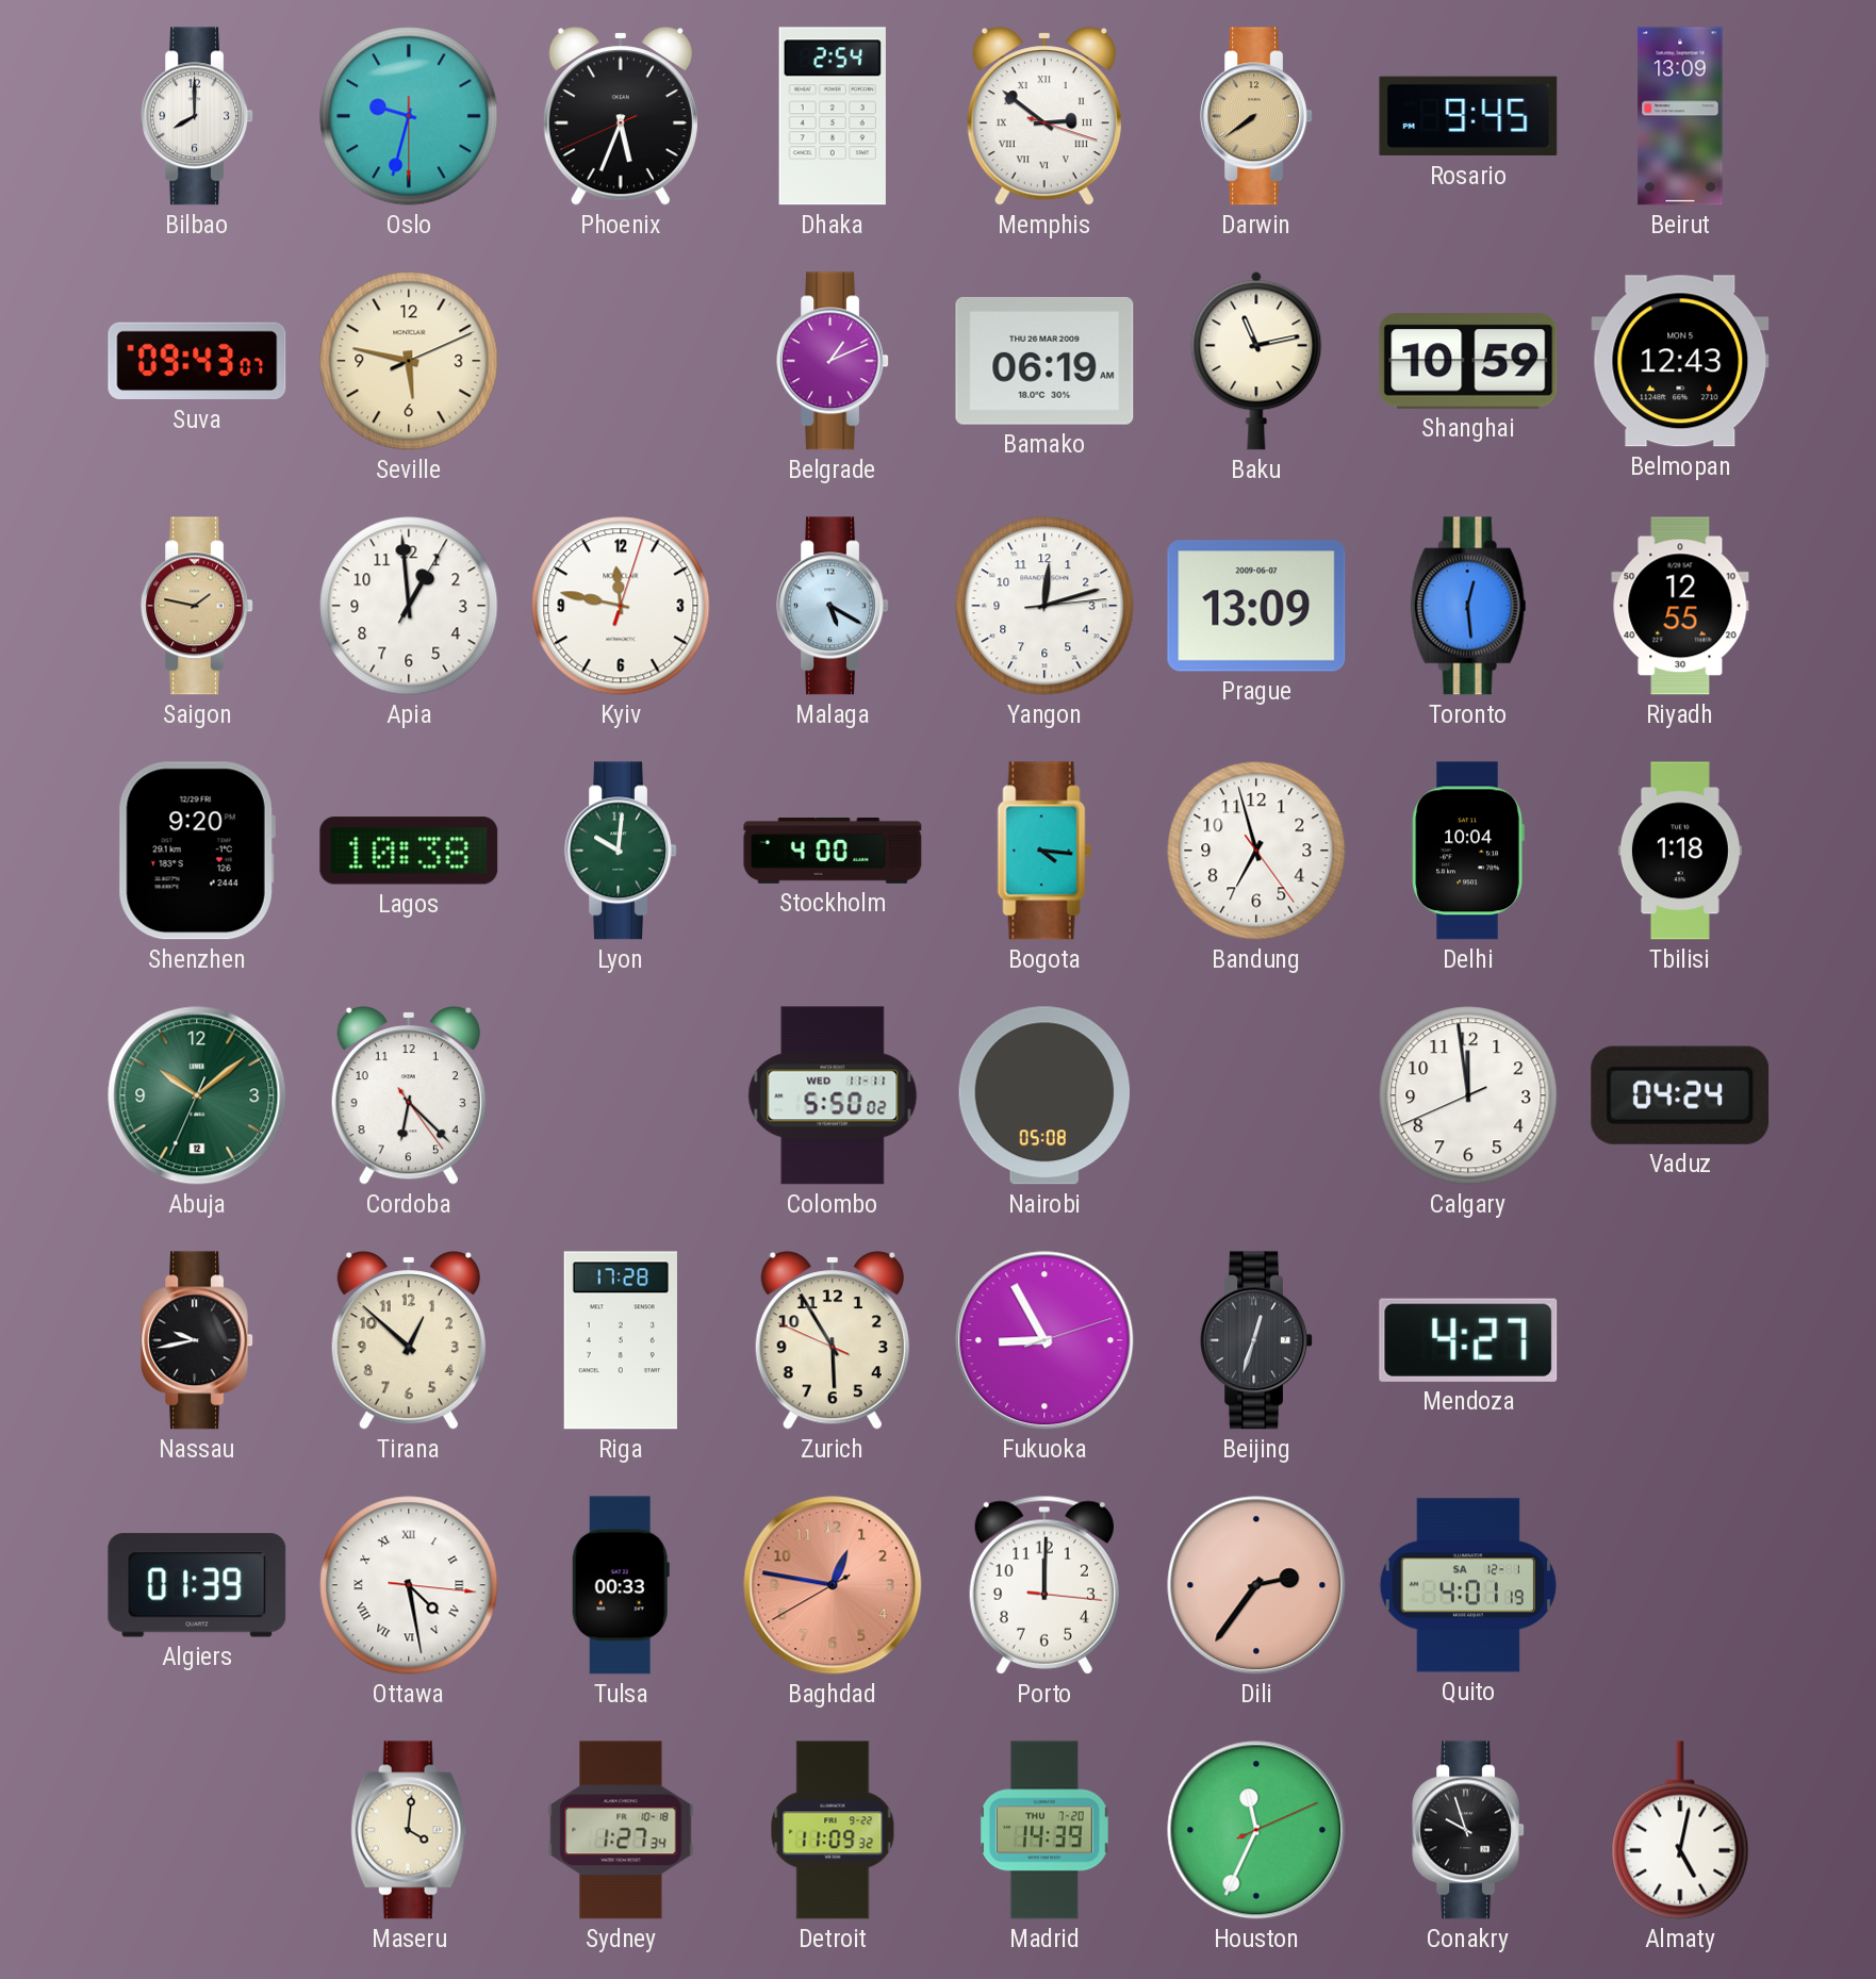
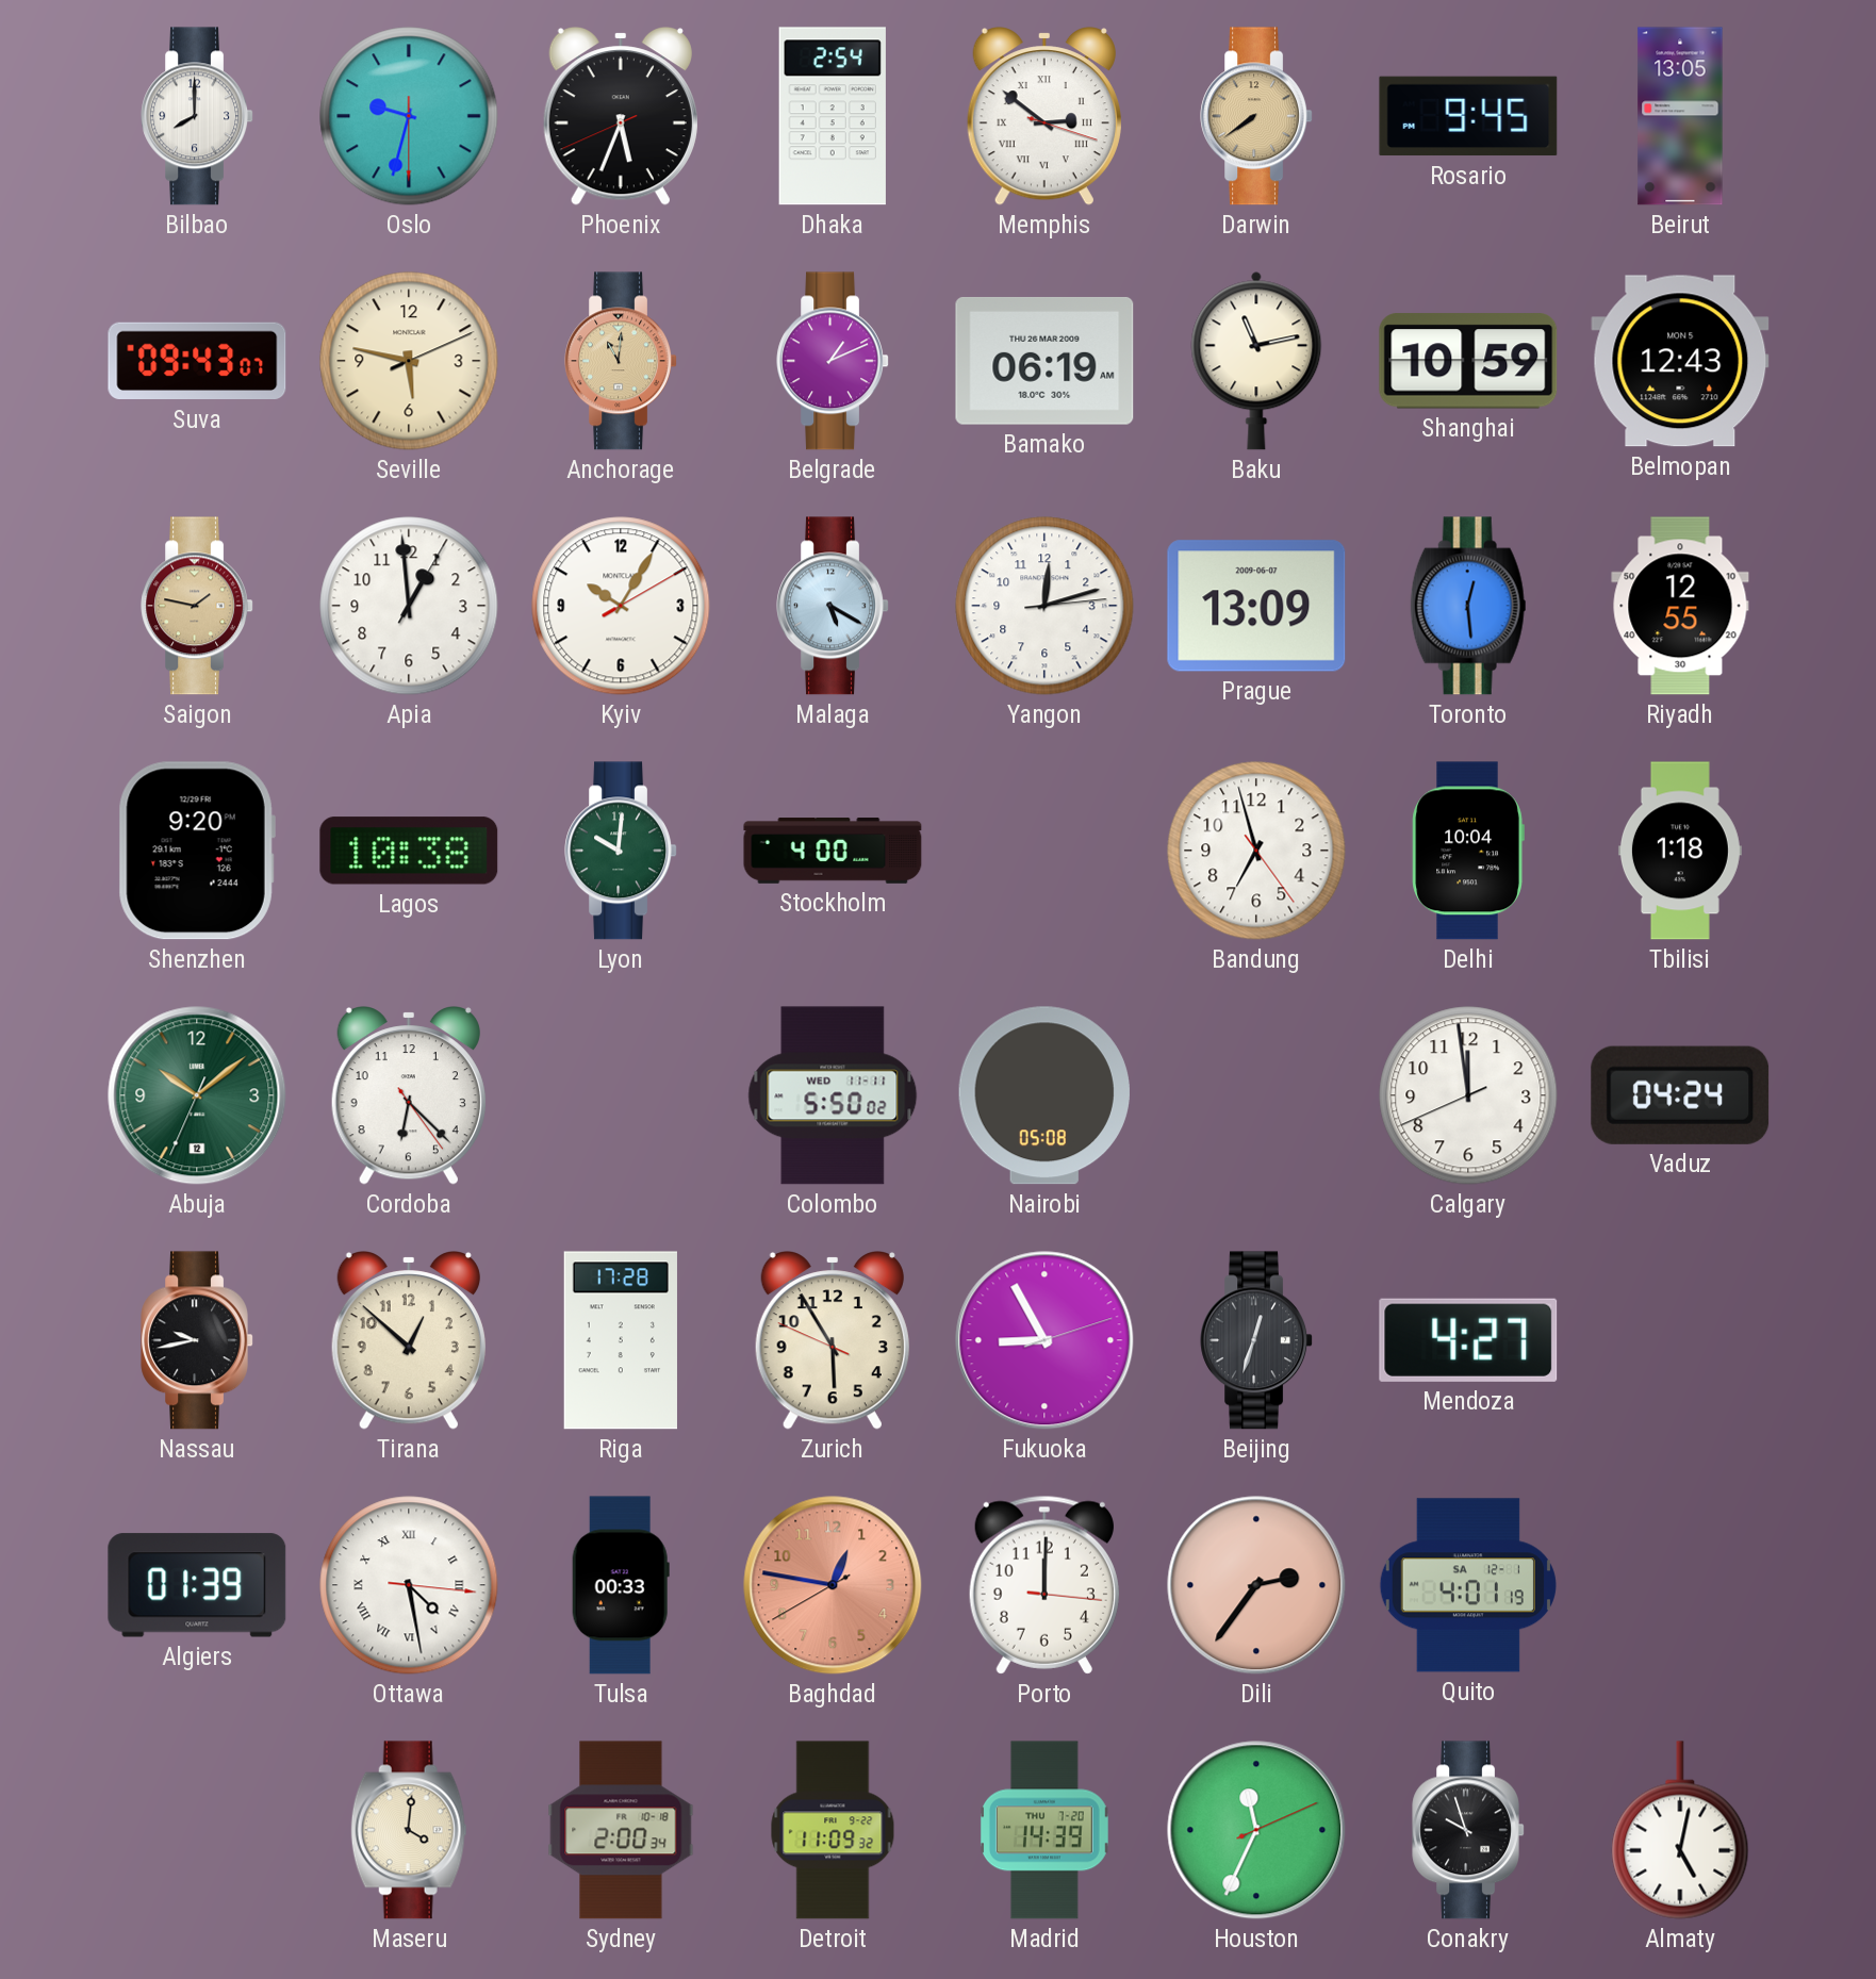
Beirut: 13:09 -> 13:05
Anchorage: none -> 11:01
Kyiv: 11:47 -> 10:05
Bogota: 4:16 -> none
Sydney: 1:27 -> 2:00
